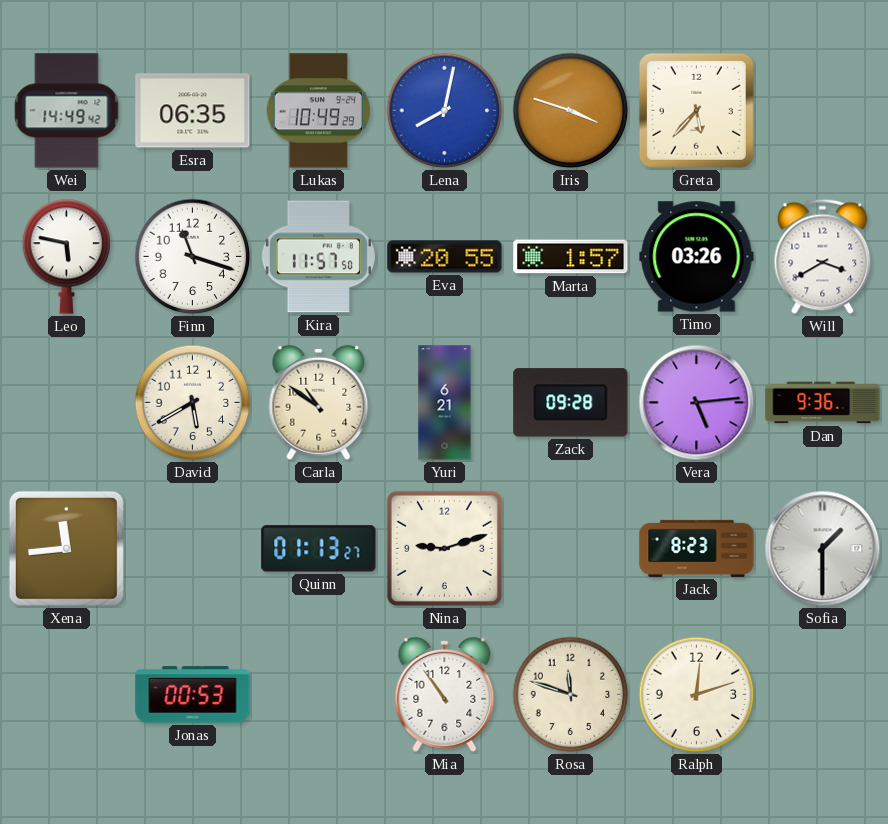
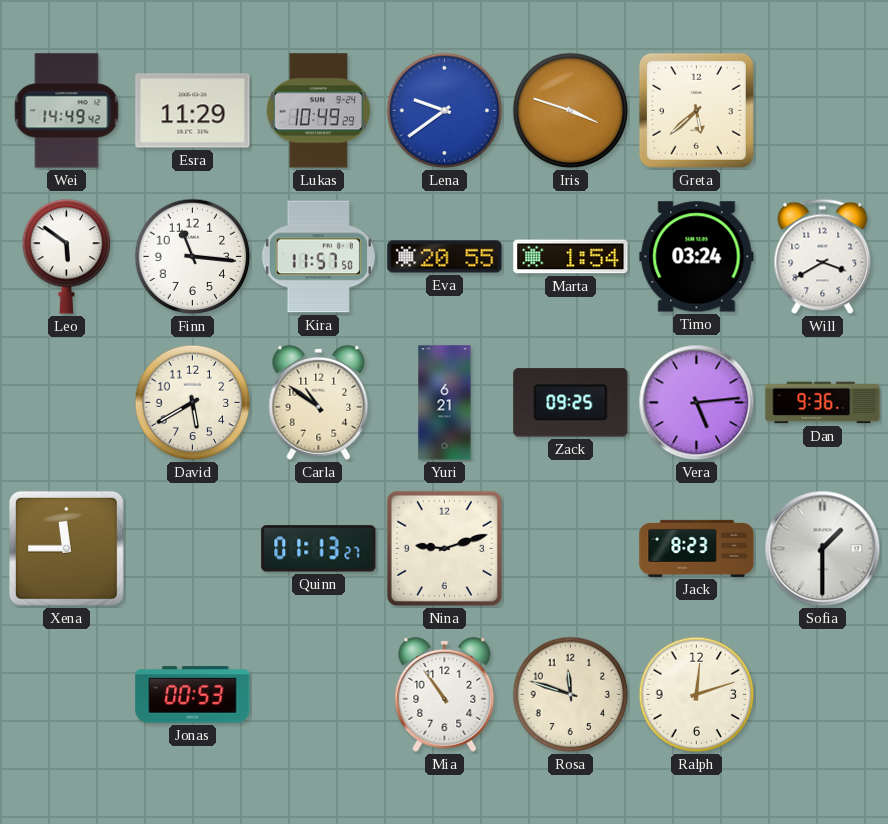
Esra: 06:35 -> 11:29
Lena: 8:02 -> 9:39
Greta: 5:37 -> 5:38
Leo: 5:47 -> 5:51
Finn: 11:18 -> 11:16
Marta: 1:57 -> 1:54
Timo: 03:26 -> 03:24
Zack: 09:28 -> 09:25
Xena: 11:44 -> 11:45
